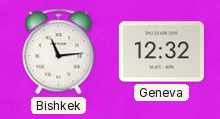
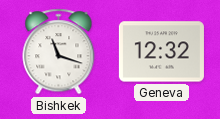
Bishkek: 11:14 -> 11:18
